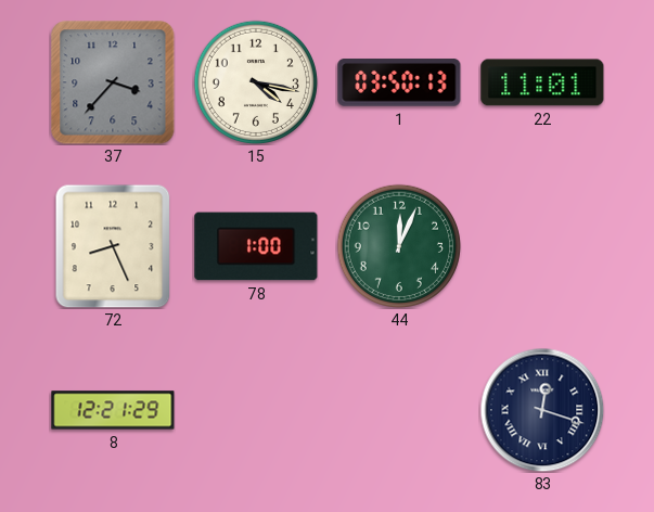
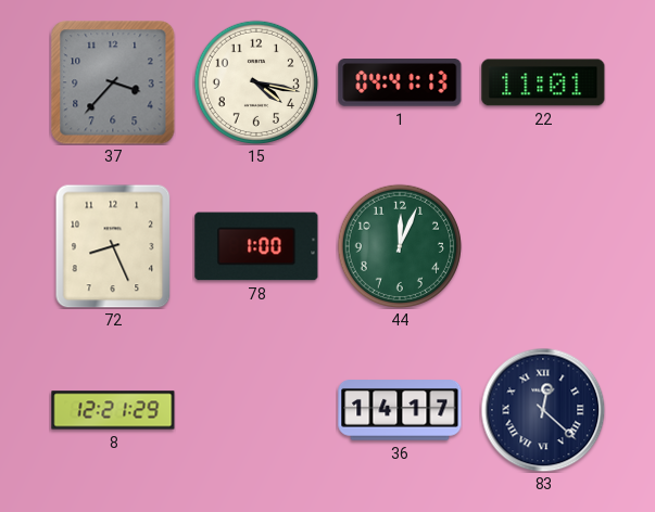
1: 03:50 -> 04:41
36: none -> 14:17
83: 12:18 -> 12:22
